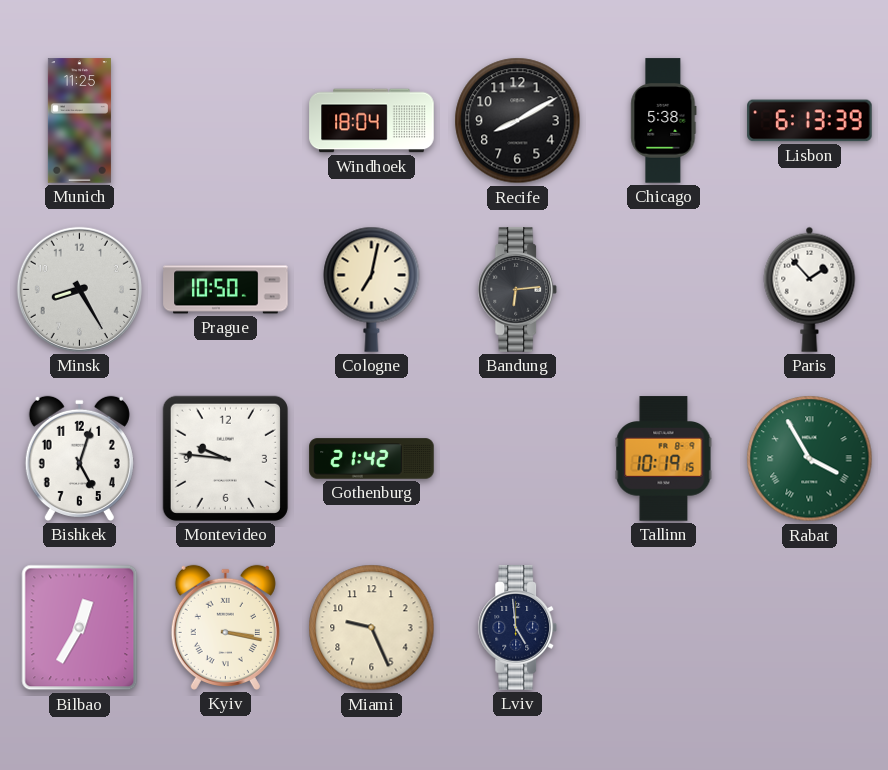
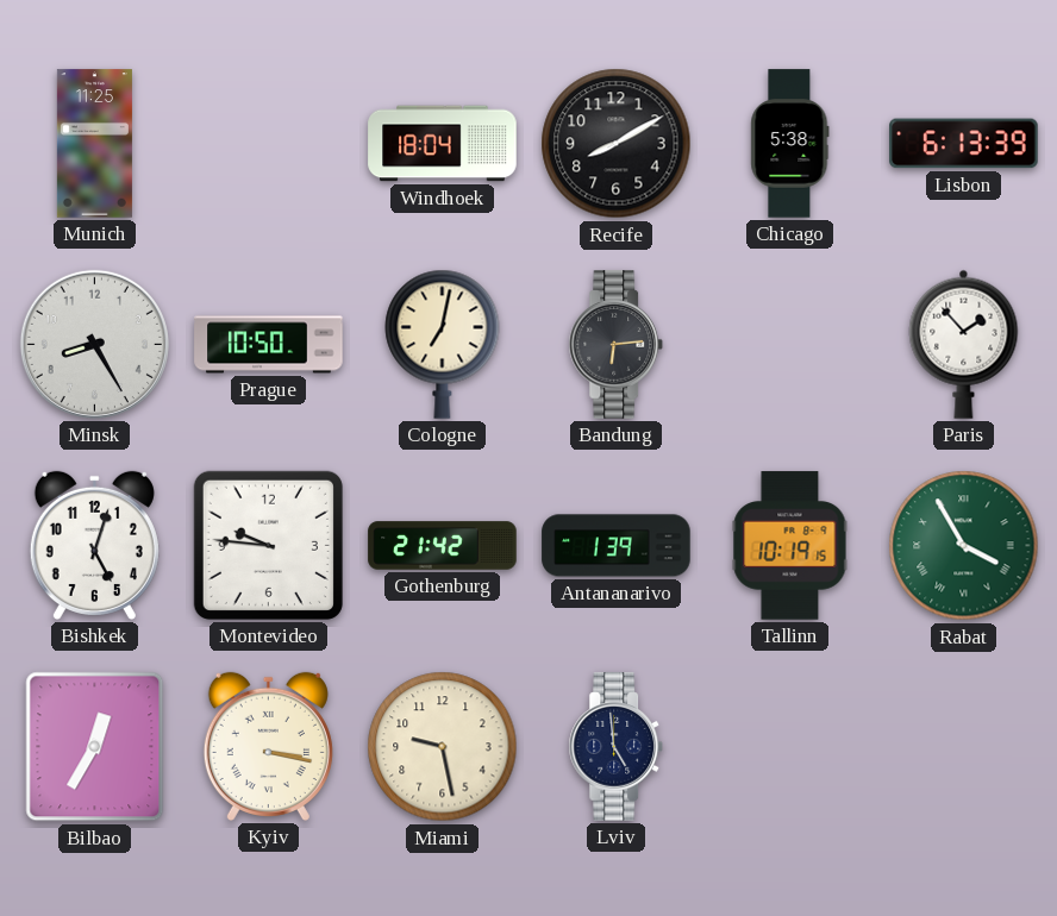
Antananarivo: none -> 1:39
Miami: 9:26 -> 9:28
